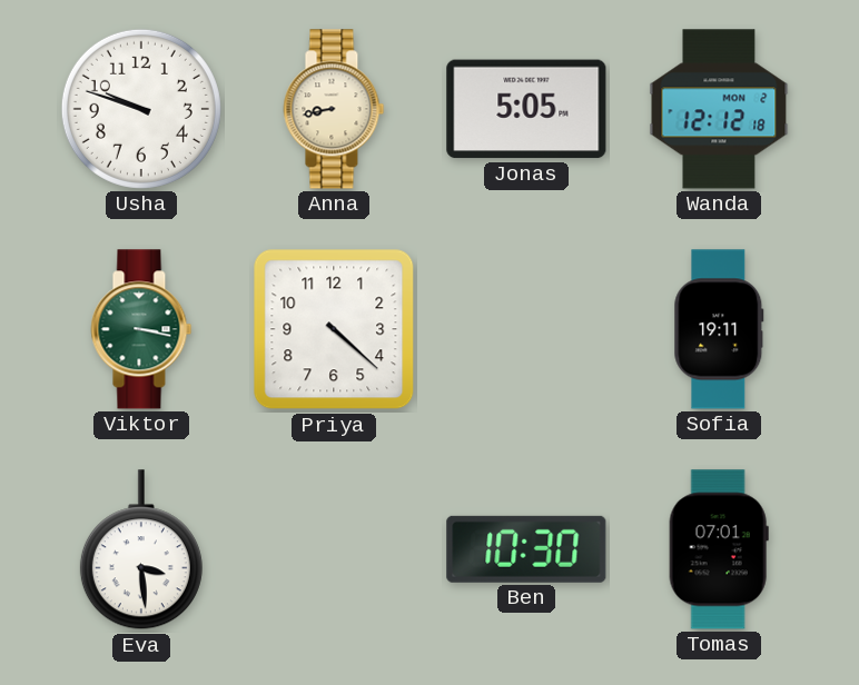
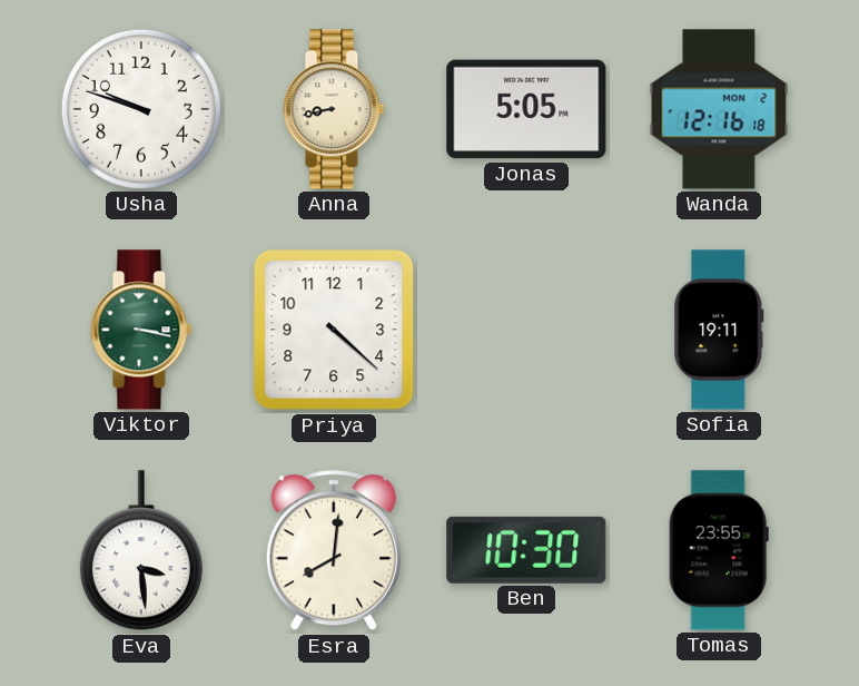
Wanda: 12:12 -> 12:16
Esra: none -> 8:01
Tomas: 07:01 -> 23:55
